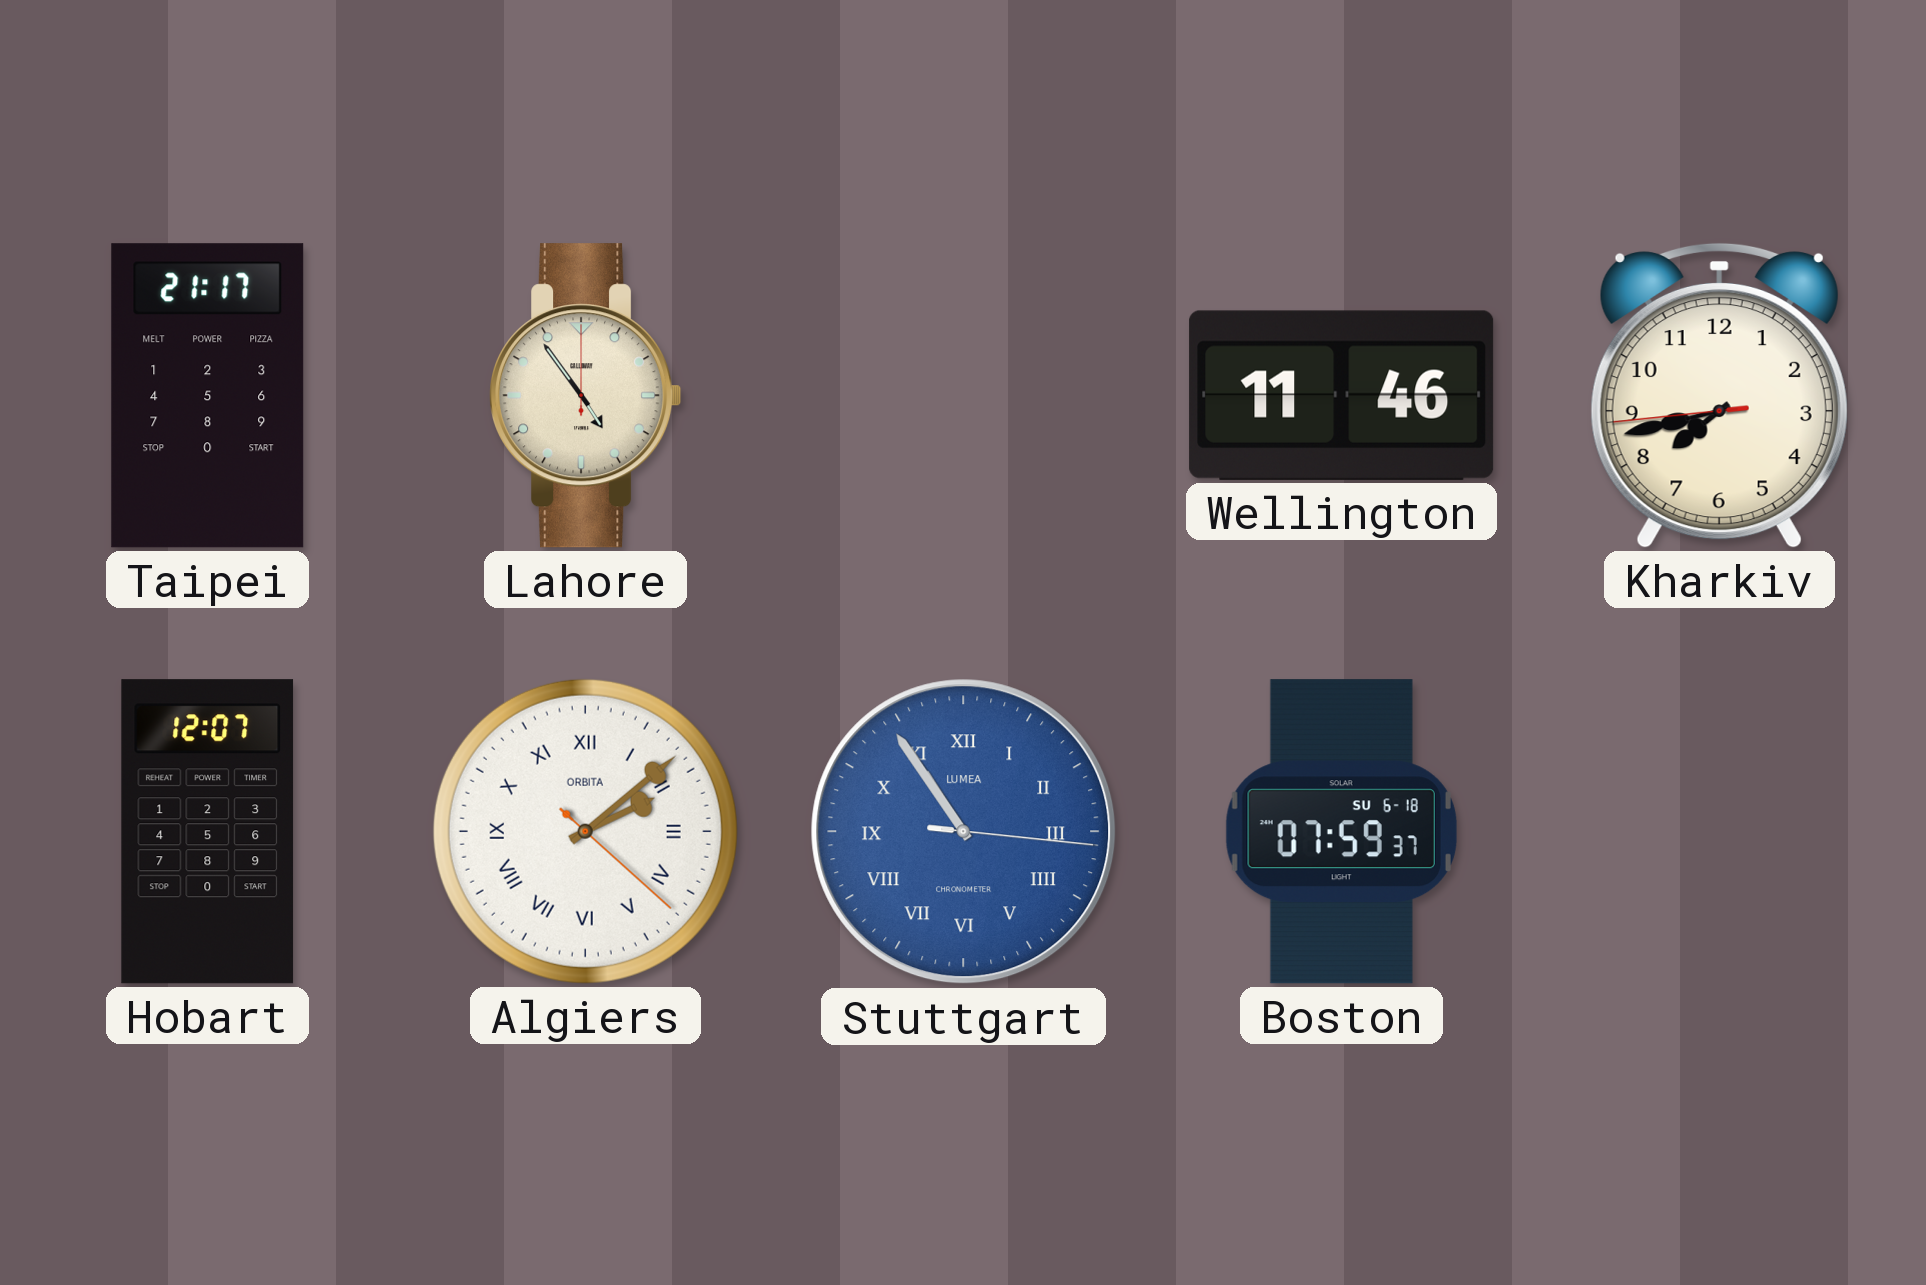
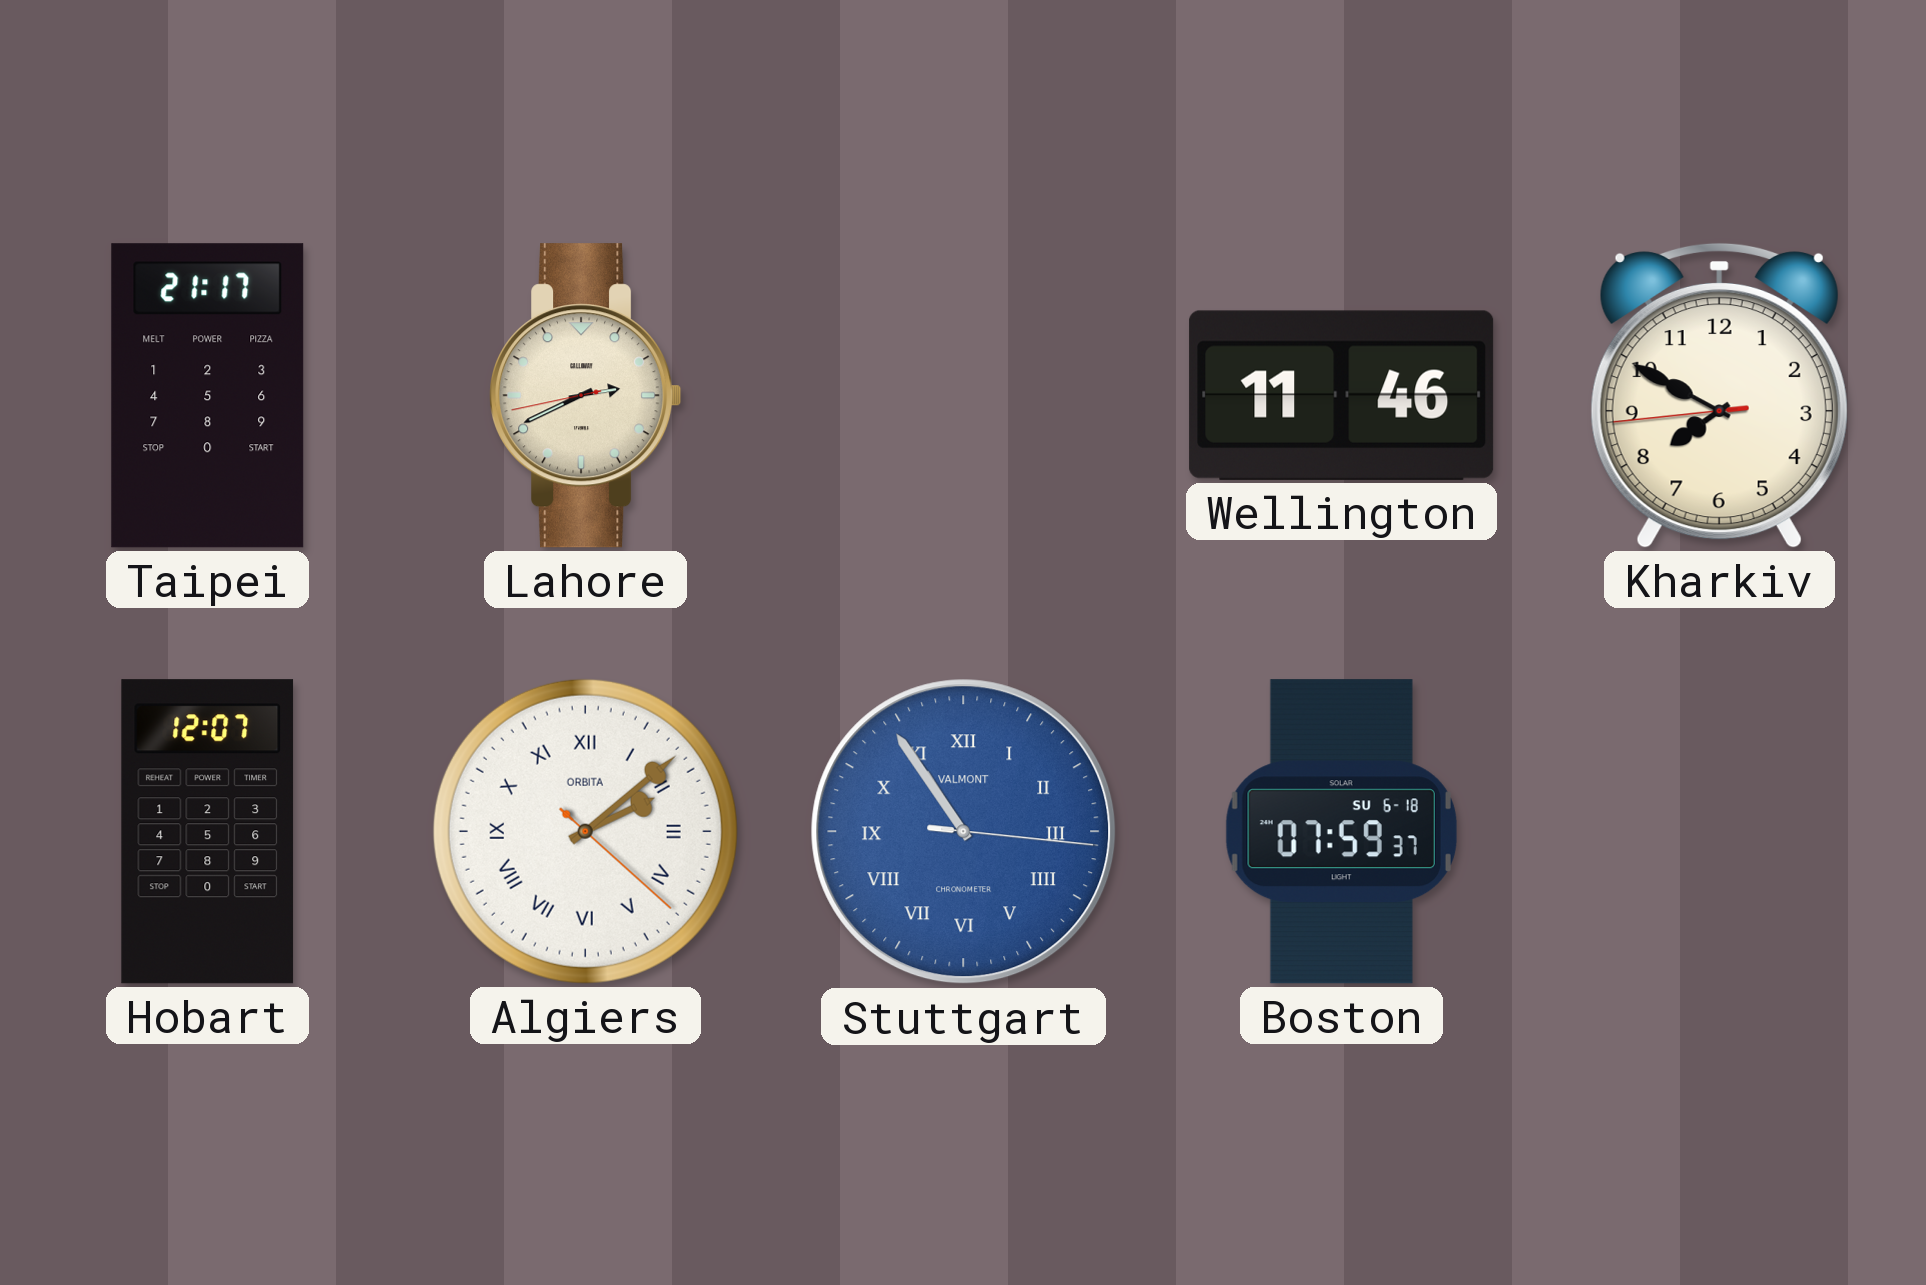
Lahore: 4:54 -> 2:40
Kharkiv: 7:42 -> 7:49
Stuttgart brand: LUMEA -> VALMONT
